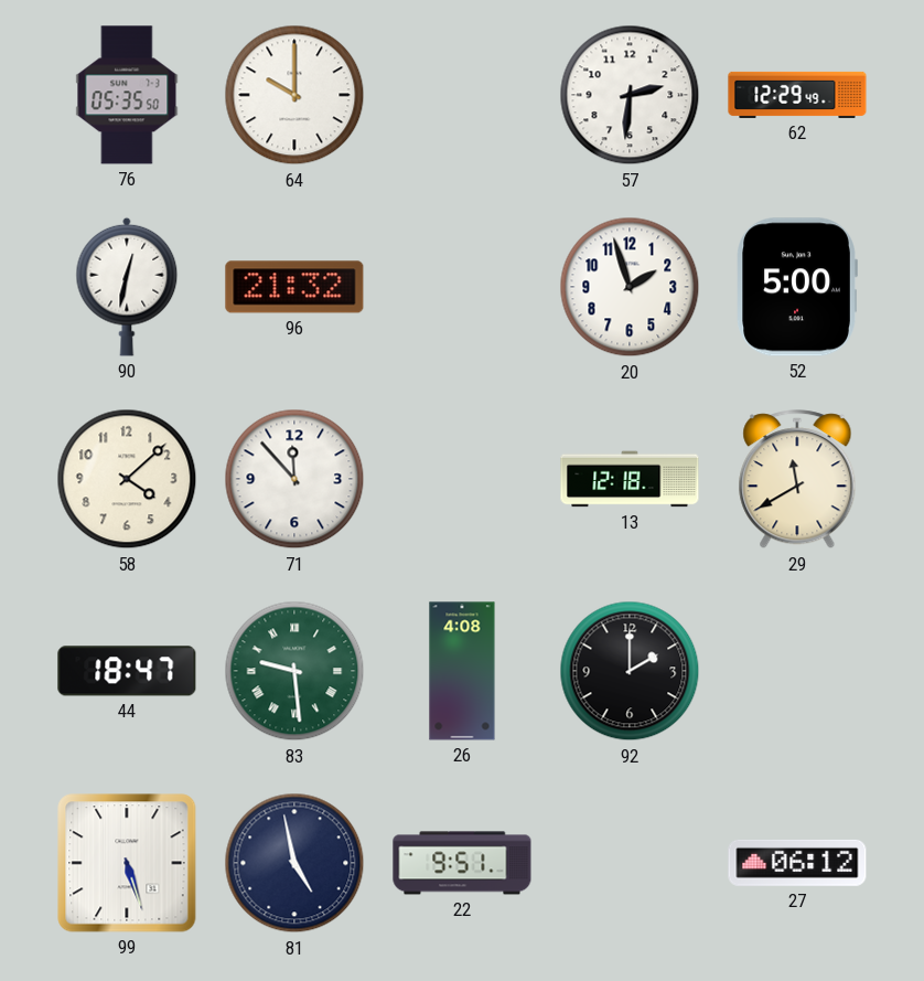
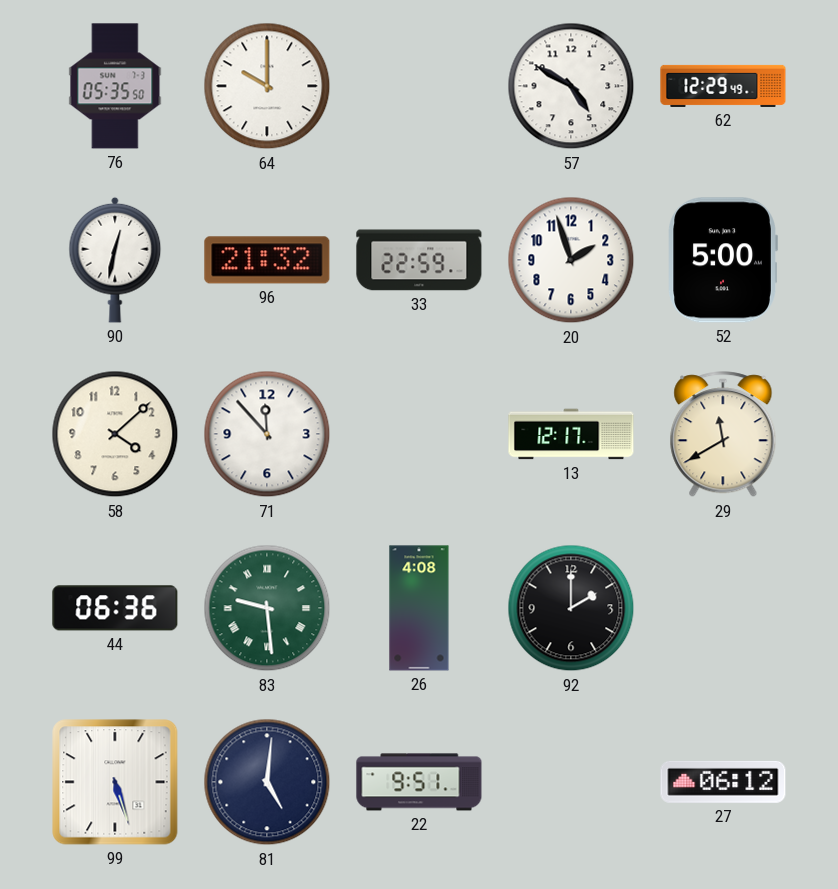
57: 2:31 -> 4:50
33: none -> 22:59
13: 12:18 -> 12:17
44: 18:47 -> 06:36
81: 4:58 -> 5:01
